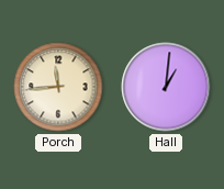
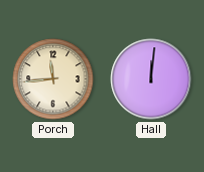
Hall: 1:01 -> 12:01
